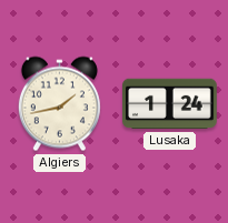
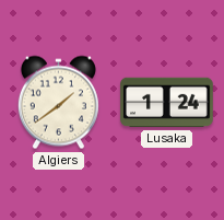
Algiers: 1:43 -> 1:39
